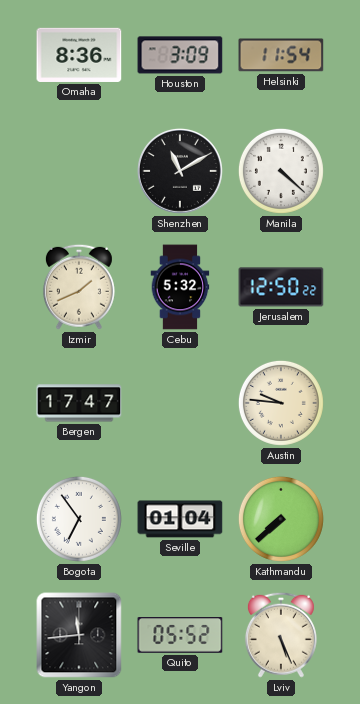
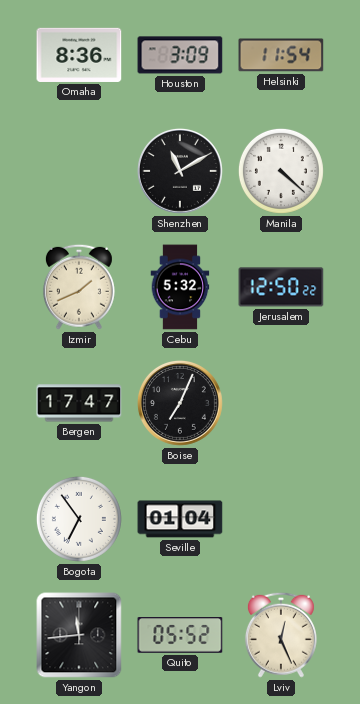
Boise: none -> 7:04
Austin: 9:46 -> none
Kathmandu: 7:38 -> none
Lviv: 5:26 -> 12:26
